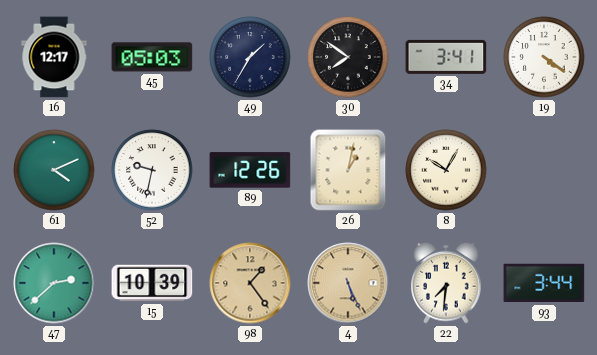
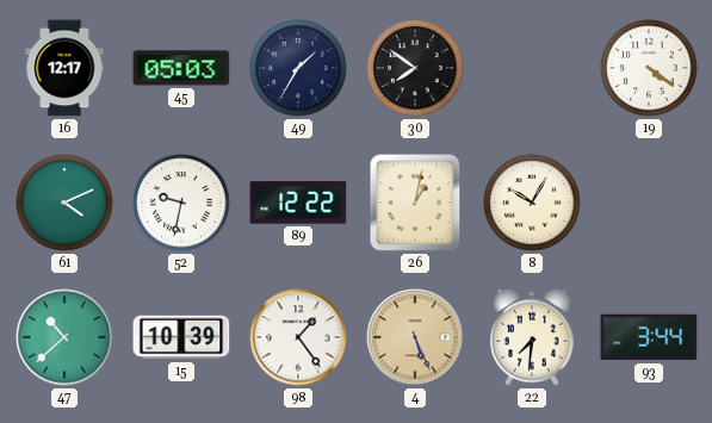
34: 3:41 -> none
89: 12:26 -> 12:22
47: 2:38 -> 10:38
98 dial: champagne -> white
